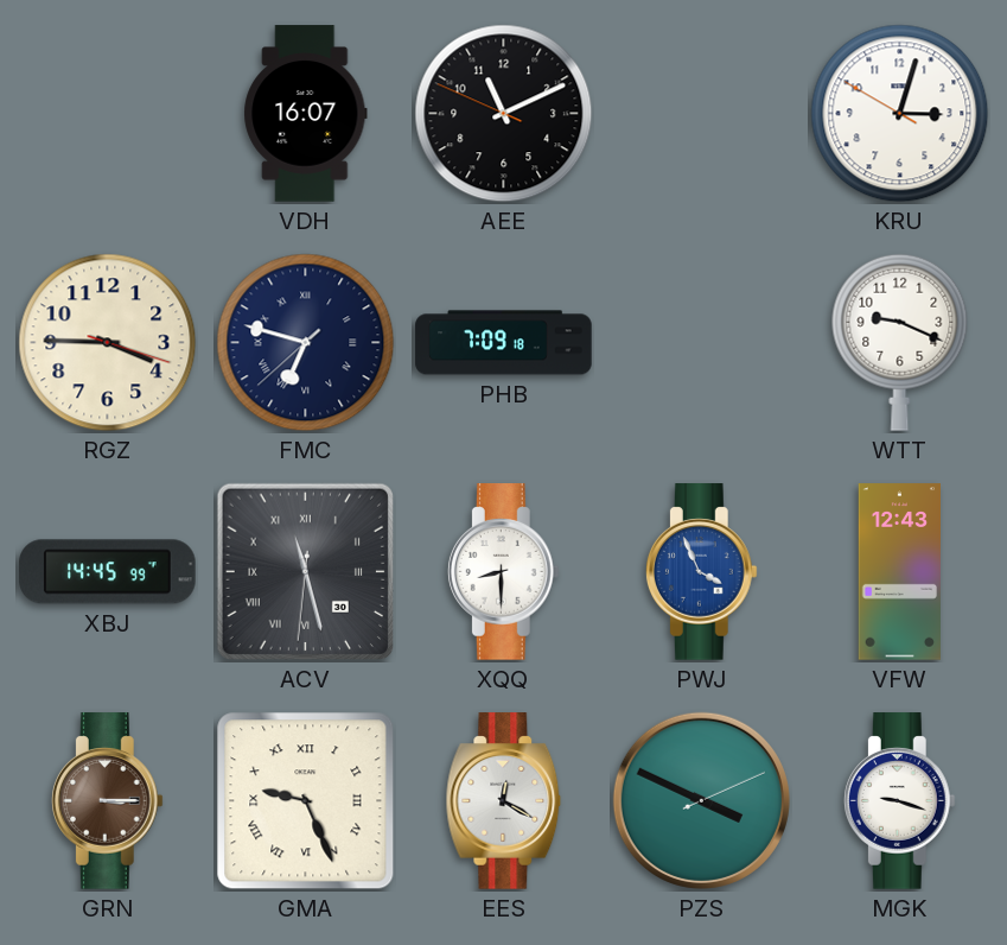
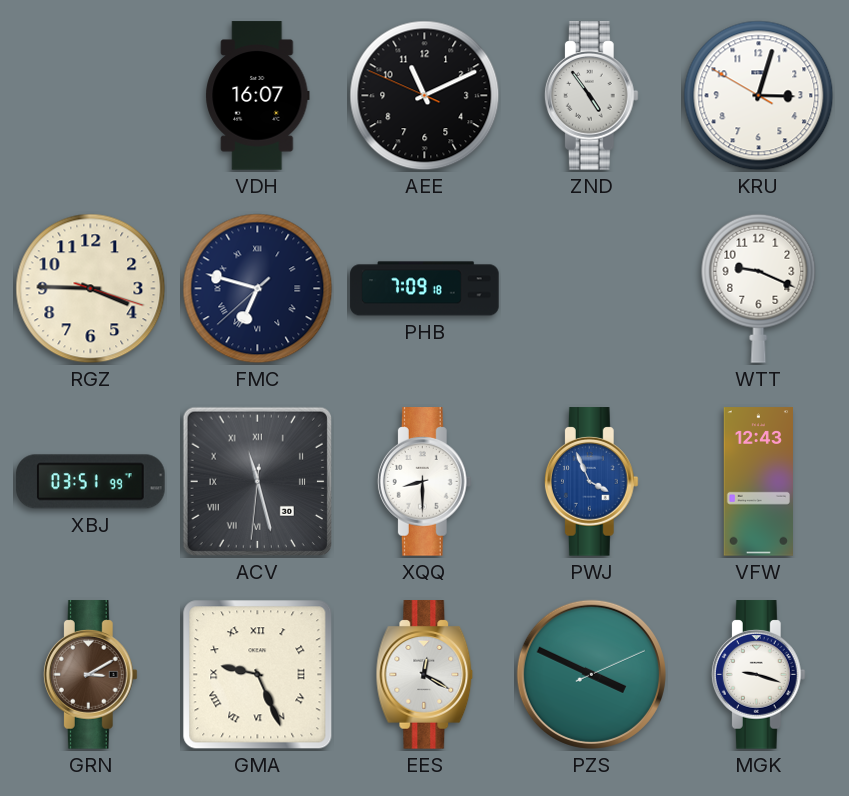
ZND: none -> 4:54
XBJ: 14:45 -> 03:51
GRN: 3:15 -> 3:10
